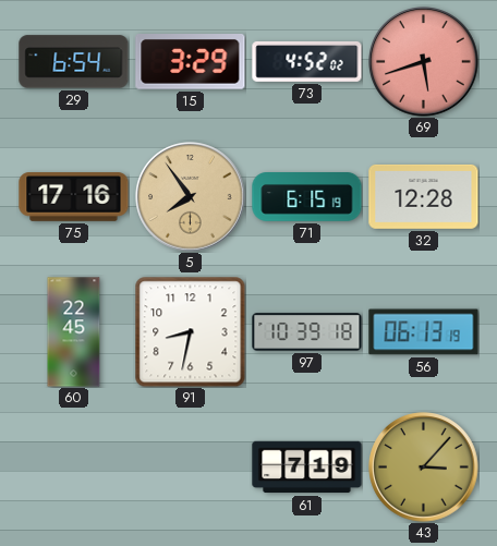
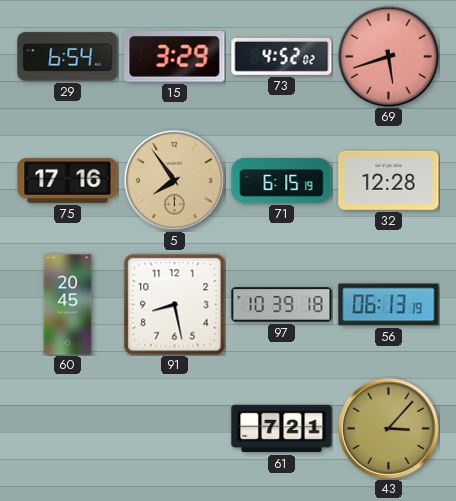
60: 22:45 -> 20:45
91: 8:32 -> 8:28
61: 7:19 -> 7:21
